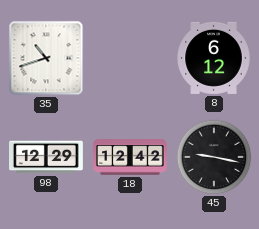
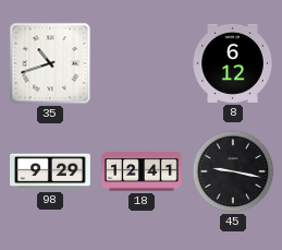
98: 12:29 -> 9:29
18: 12:42 -> 12:41
